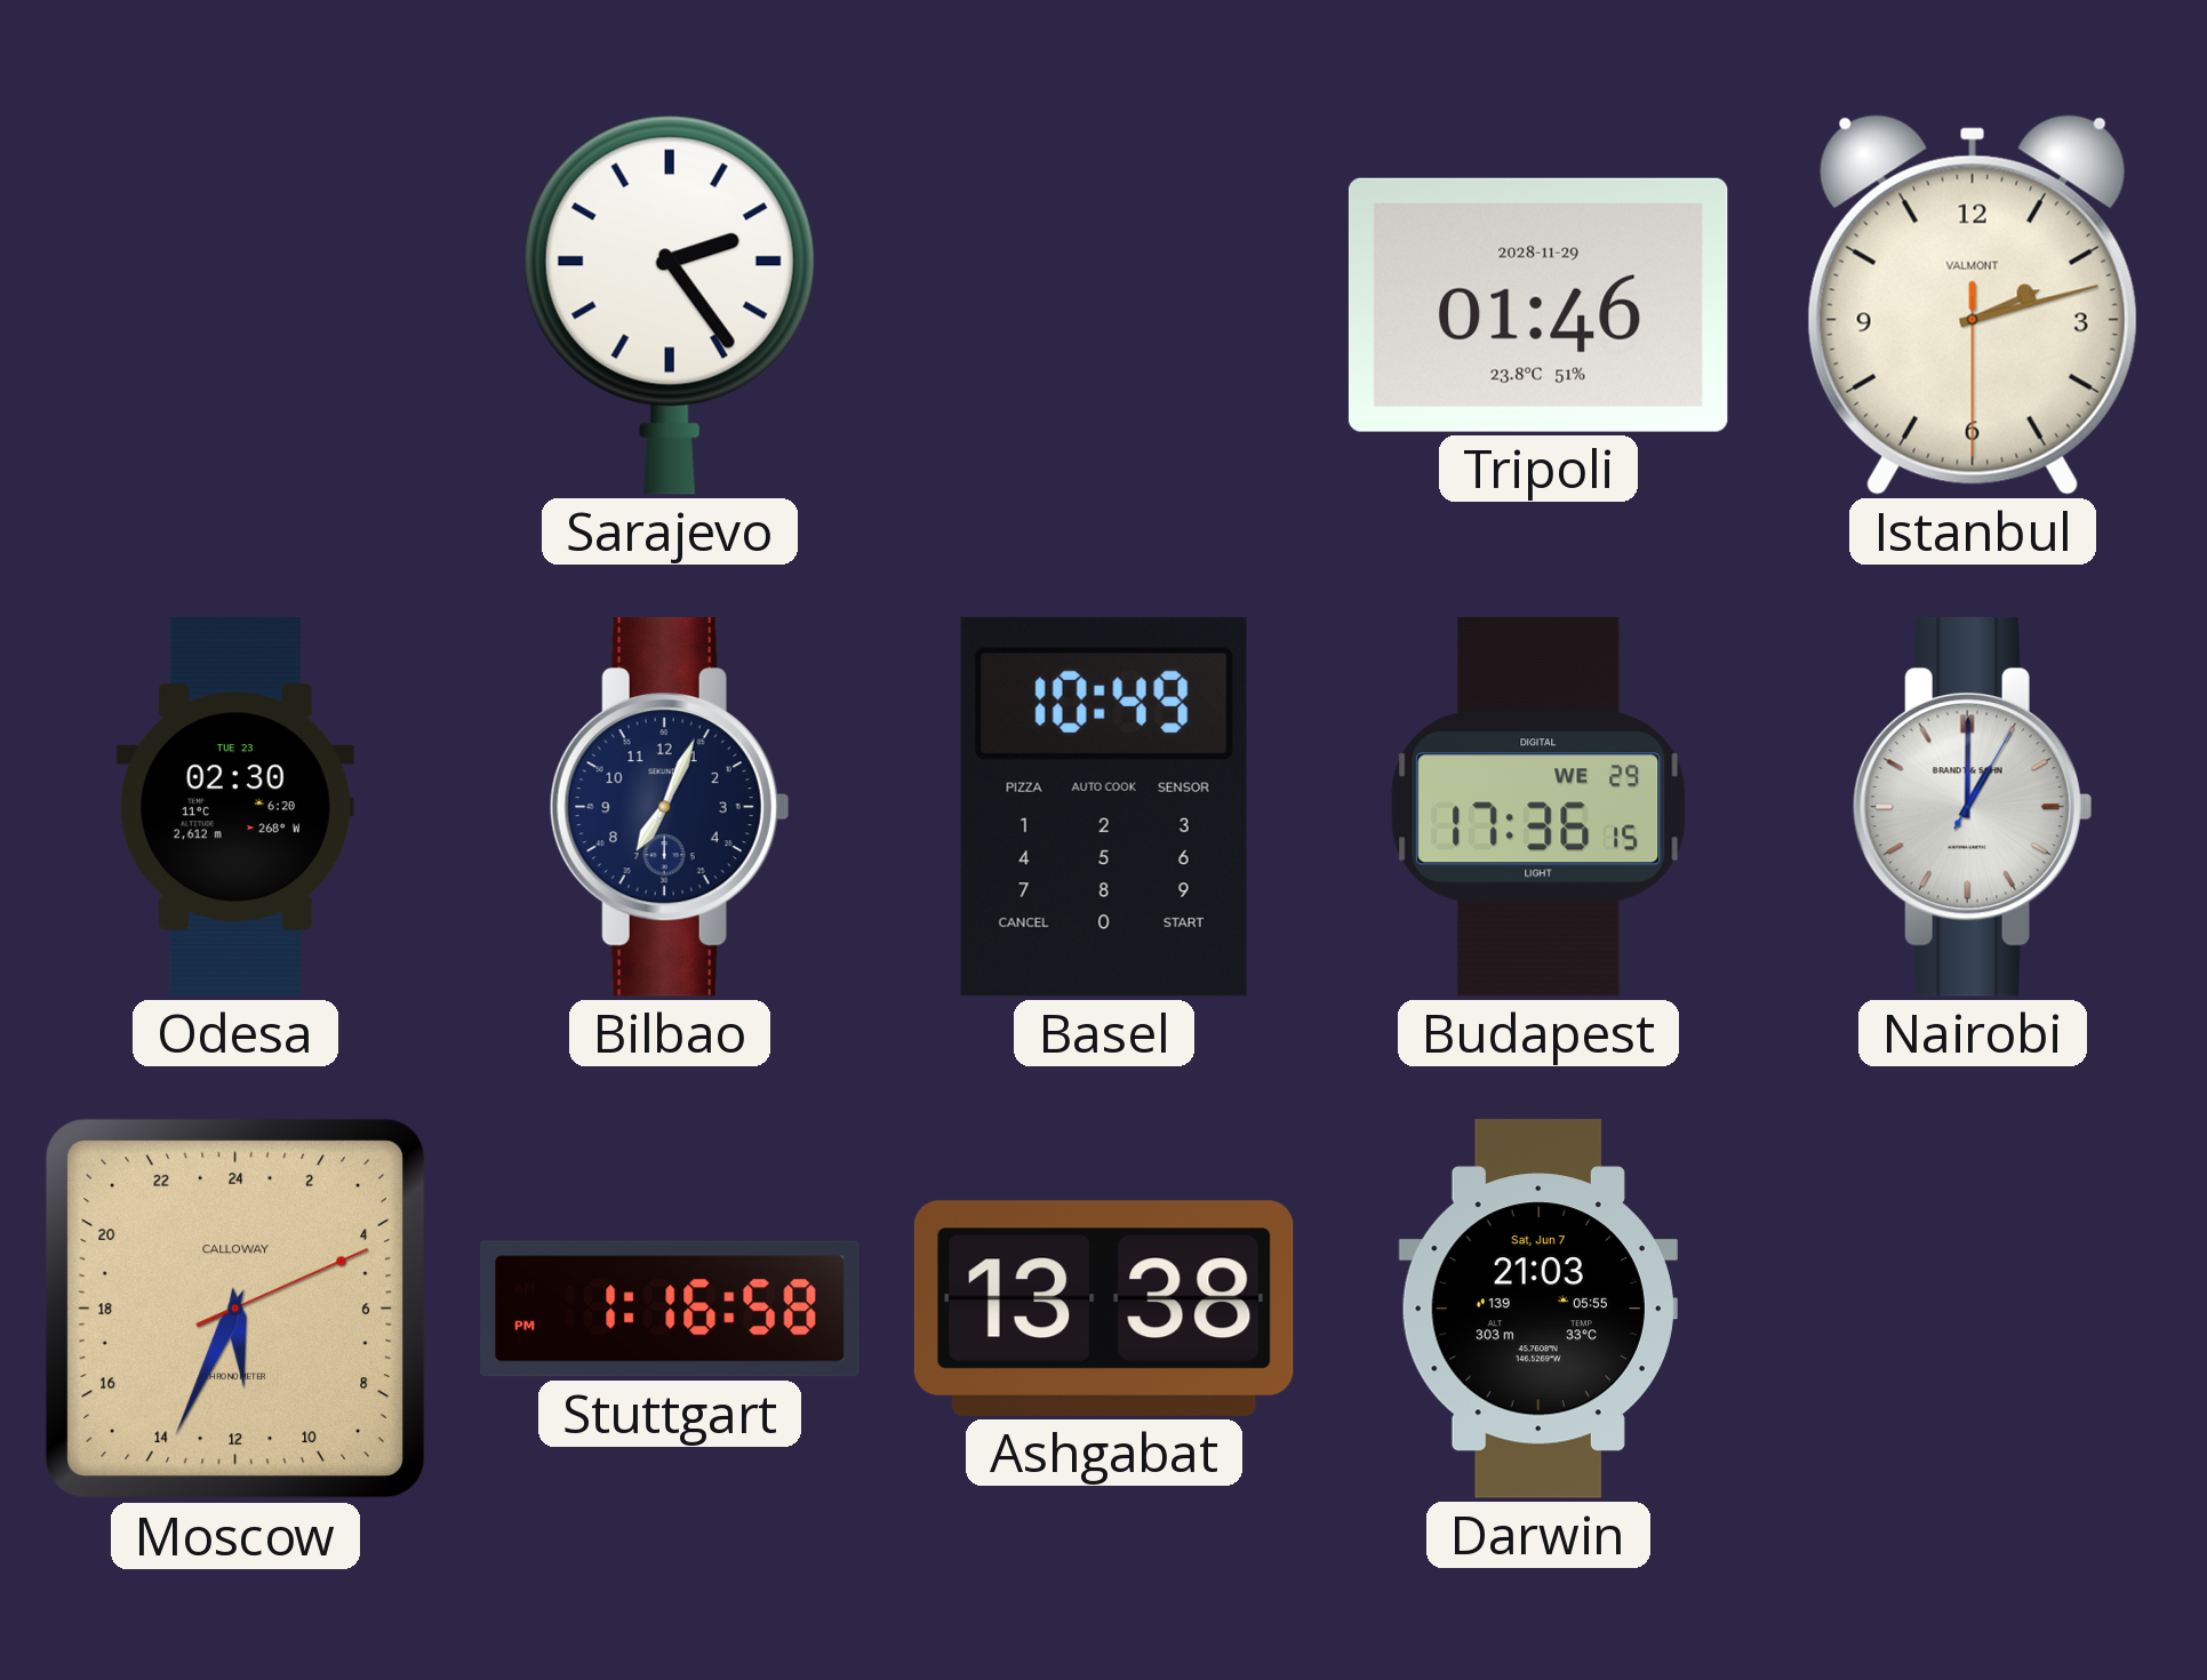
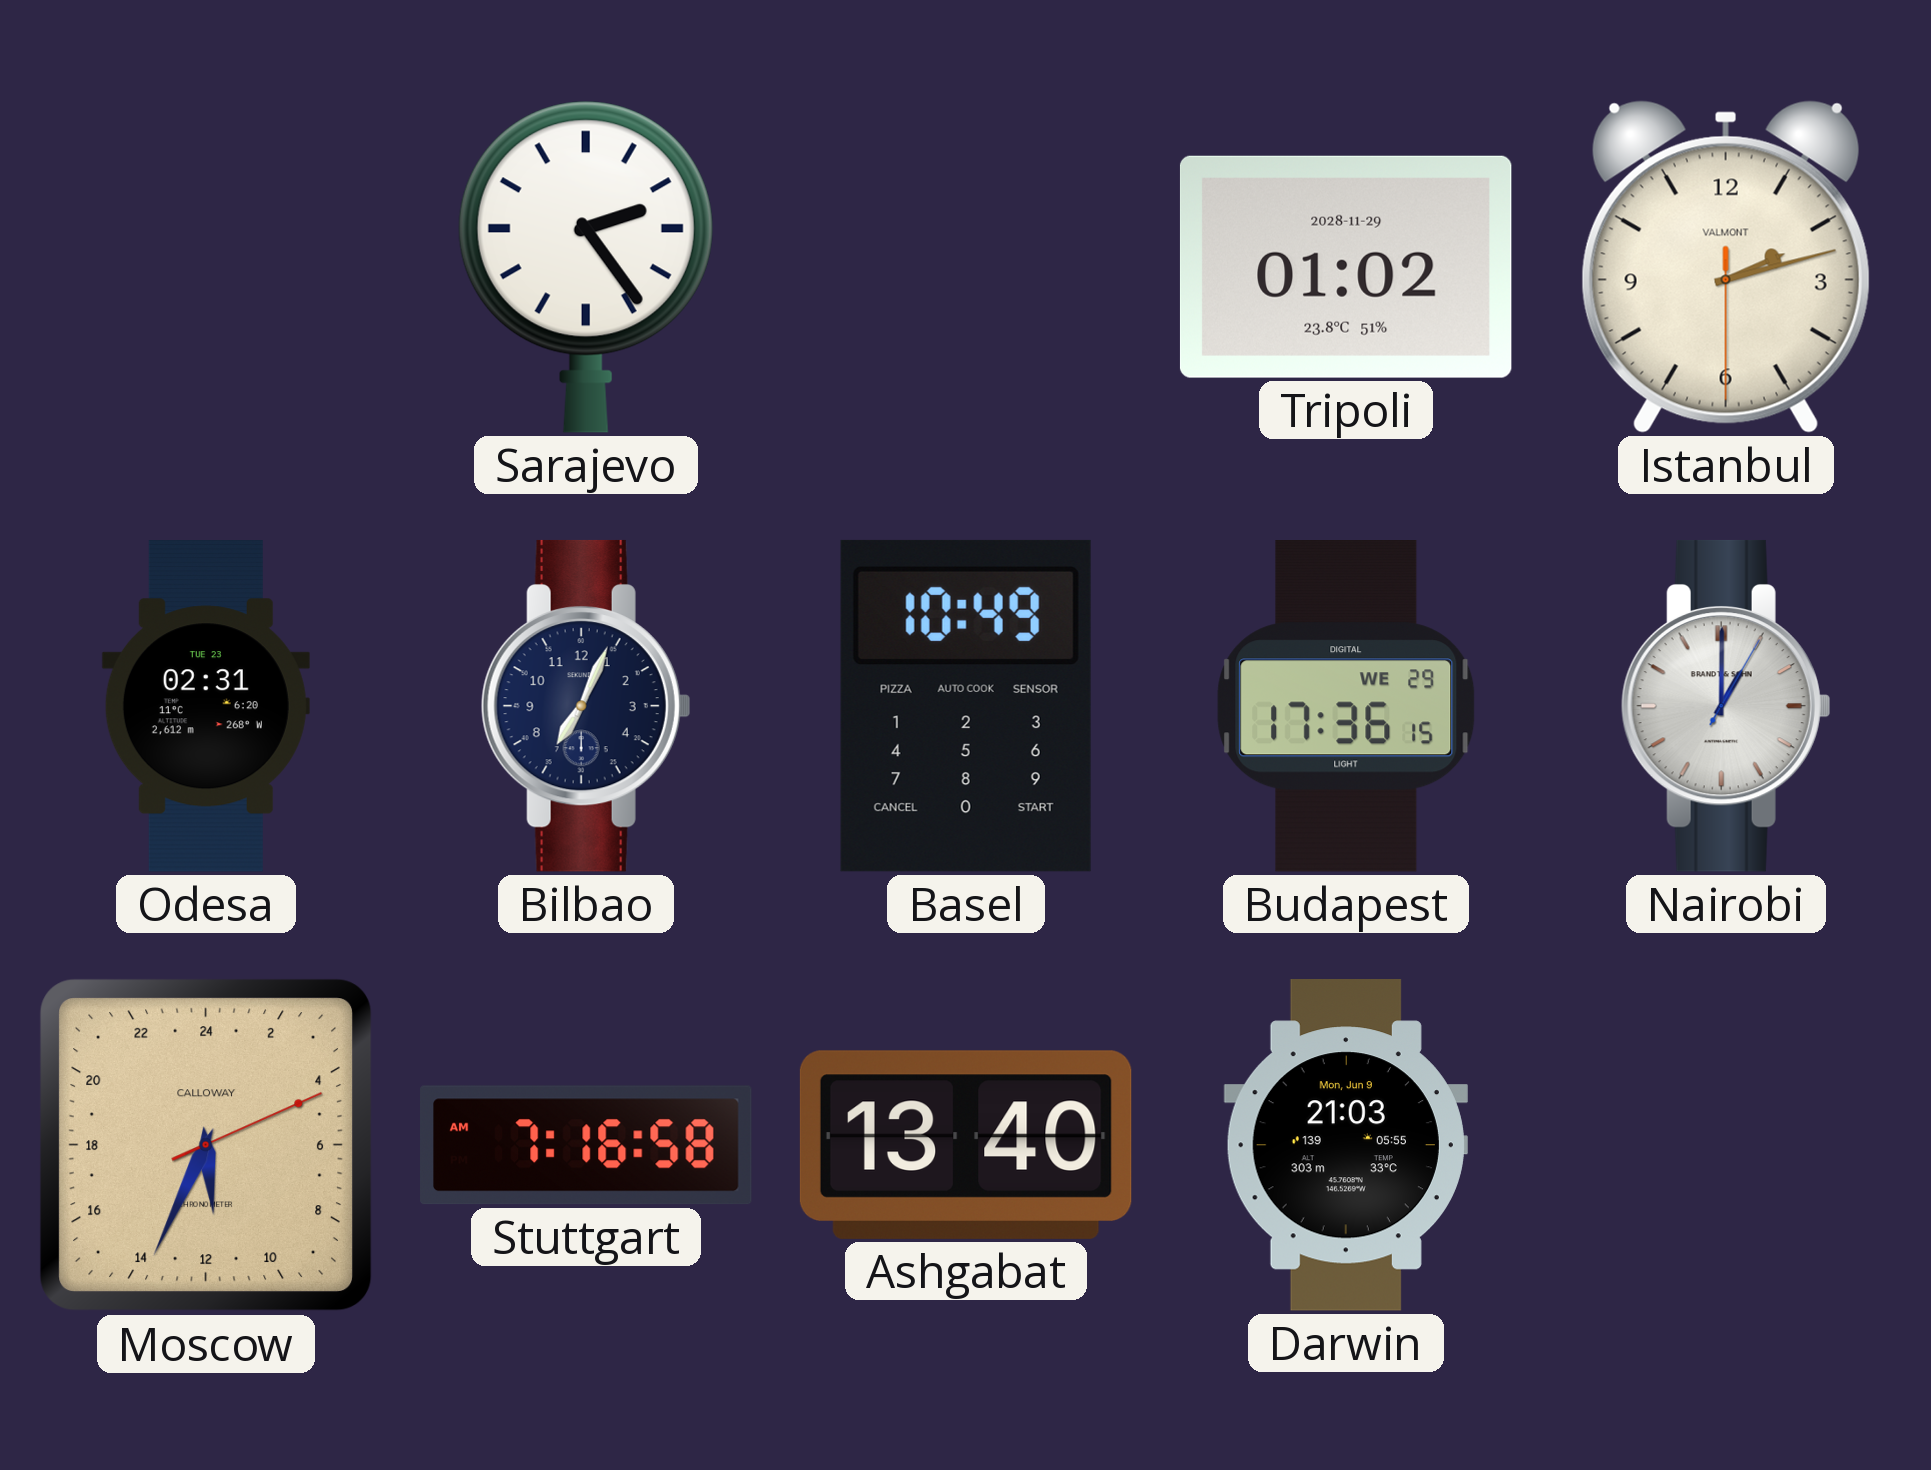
Tripoli: 01:46 -> 01:02
Odesa: 02:30 -> 02:31
Stuttgart: 1:16 -> 7:16
Ashgabat: 13:38 -> 13:40
Darwin date: Sat, Jun 7 -> Mon, Jun 9
